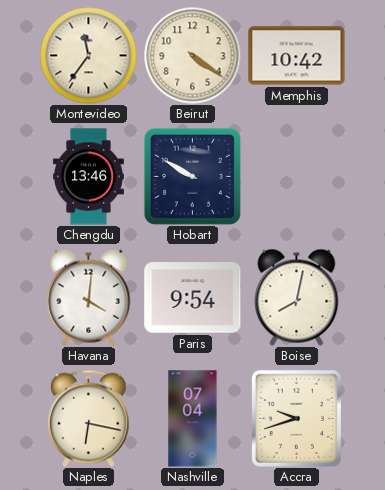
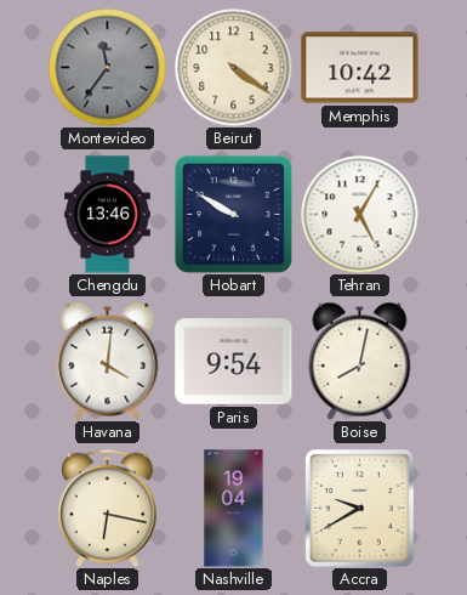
Montevideo dial: cream -> grey
Tehran: none -> 5:05
Nashville: 07:04 -> 19:04
Accra: 9:42 -> 9:40
